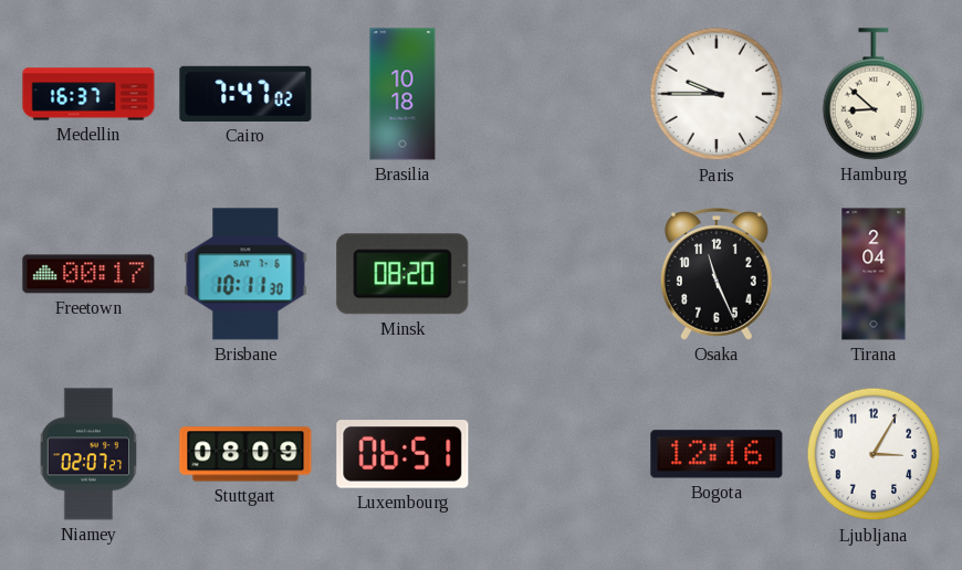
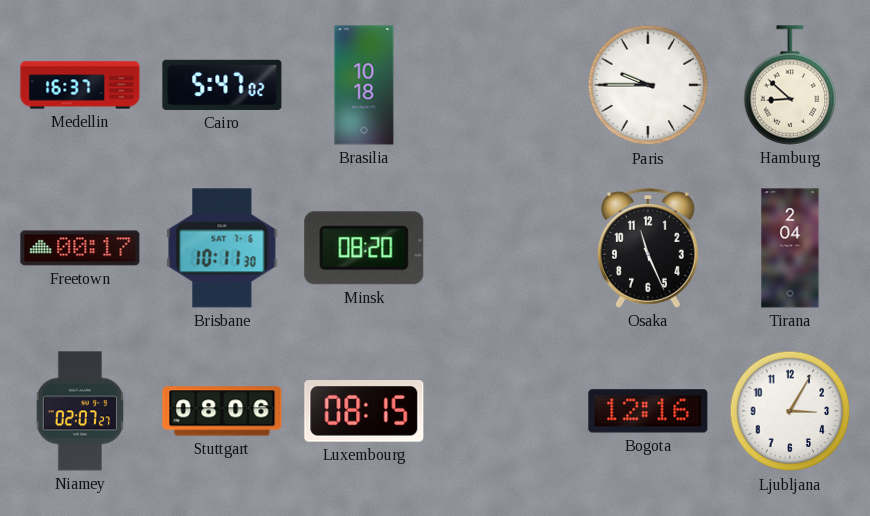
Cairo: 7:47 -> 5:47
Stuttgart: 08:09 -> 08:06
Luxembourg: 06:51 -> 08:15
